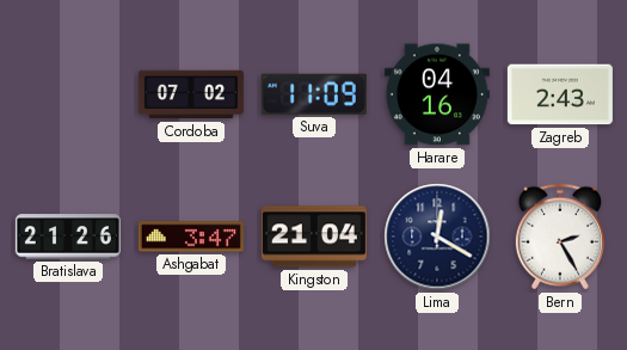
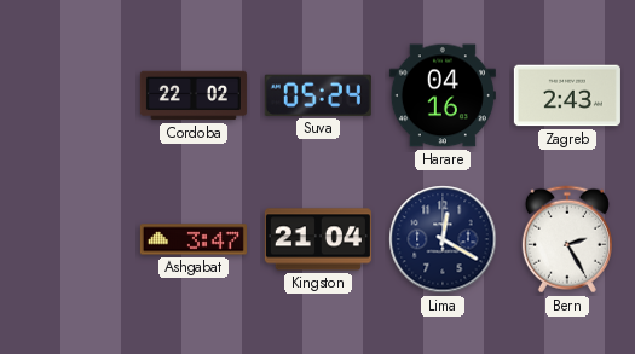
Cordoba: 07:02 -> 22:02
Suva: 11:09 -> 05:24
Bratislava: 21:26 -> none
